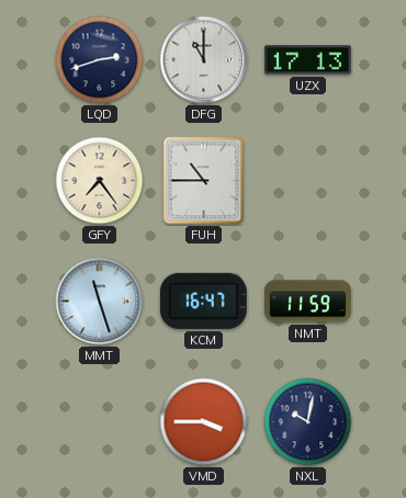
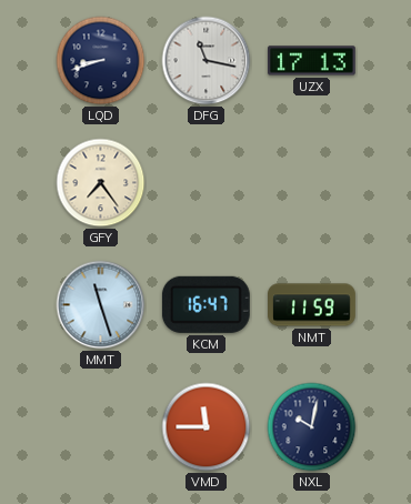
LQD: 2:42 -> 8:42
DFG: 11:00 -> 11:17
FUH: 10:45 -> none
VMD: 3:45 -> 11:45
